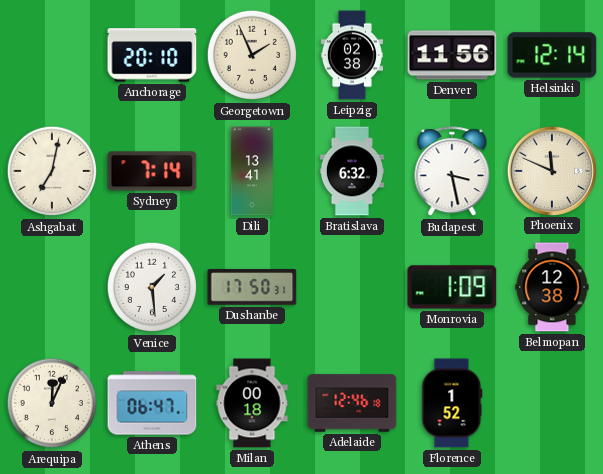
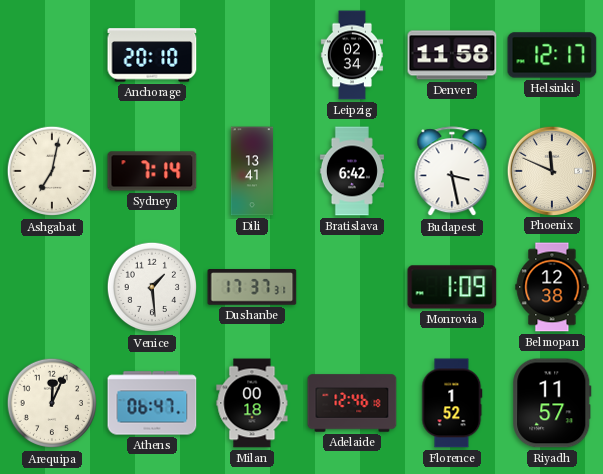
Georgetown: 1:56 -> none
Leipzig: 02:38 -> 02:34
Denver: 11:56 -> 11:58
Helsinki: 12:14 -> 12:17
Bratislava: 6:32 -> 6:42
Dushanbe: 17:50 -> 17:37
Riyadh: none -> 11:57
